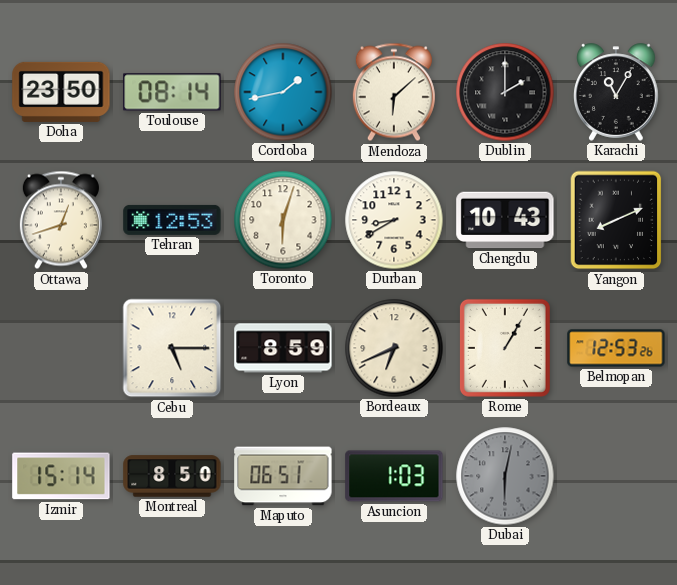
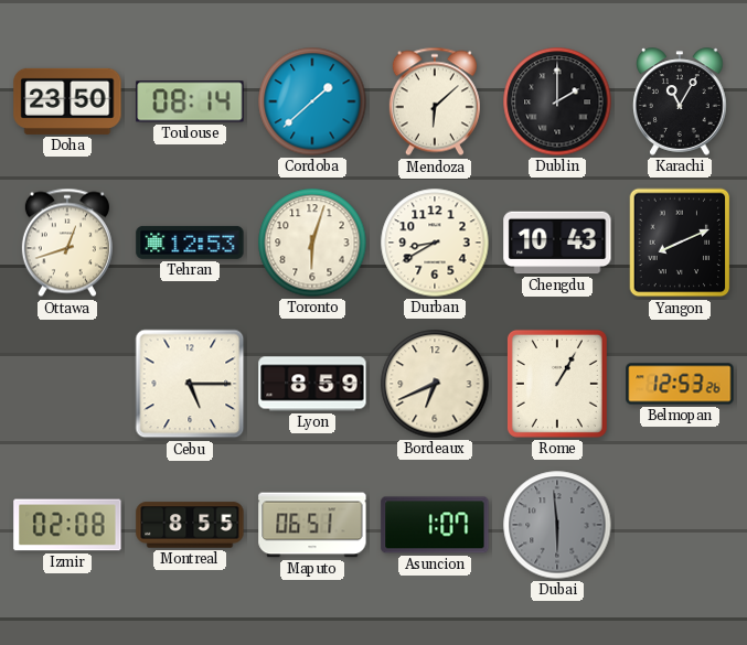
Cordoba: 1:43 -> 1:38
Izmir: 15:14 -> 02:08
Montreal: 8:50 -> 8:55
Asuncion: 1:03 -> 1:07
Dubai: 6:02 -> 5:59
